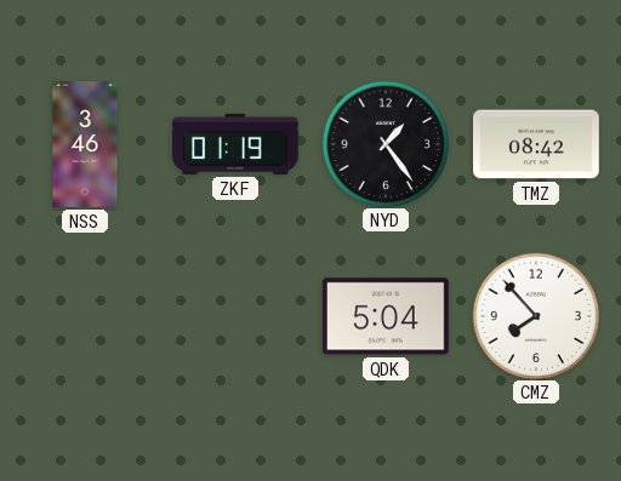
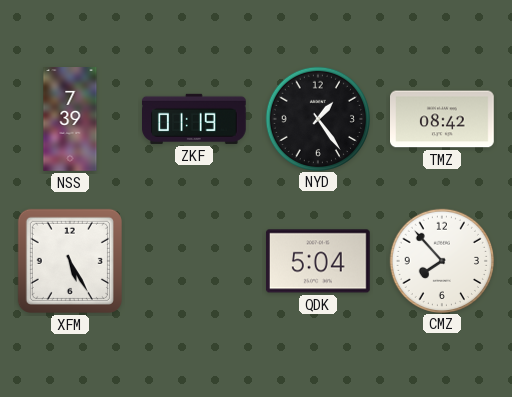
NSS: 3:46 -> 7:39
XFM: none -> 5:25
